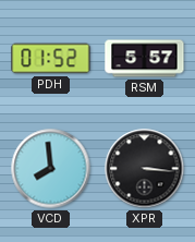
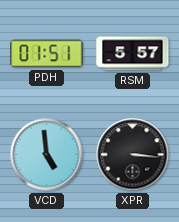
PDH: 01:52 -> 01:51
VCD: 7:59 -> 4:59
